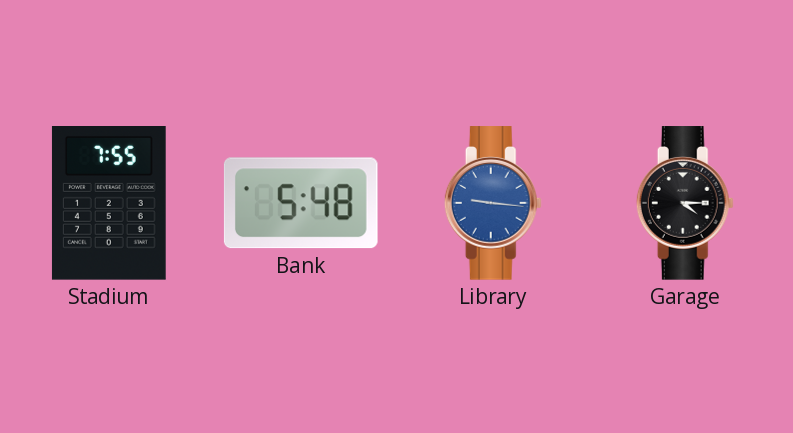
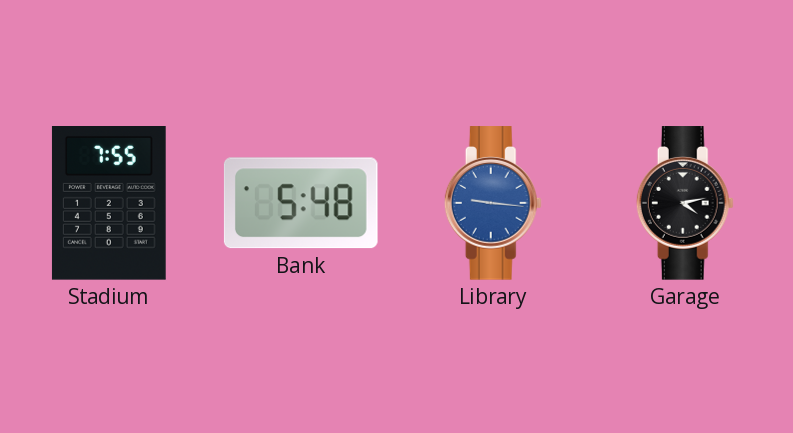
Garage: 4:15 -> 4:13
